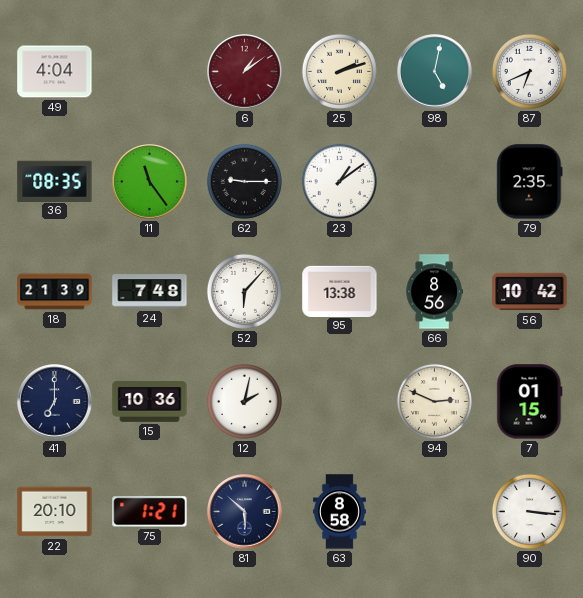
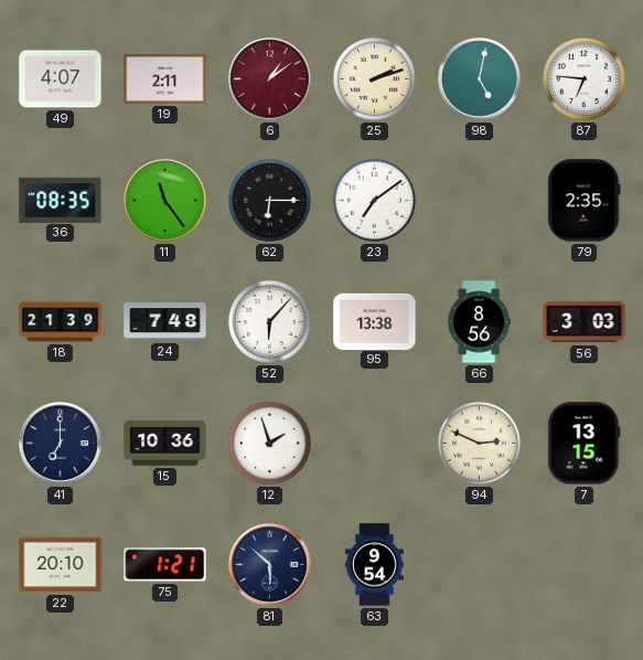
49: 4:04 -> 4:07
19: none -> 2:11
87: 6:41 -> 6:46
62: 9:15 -> 6:15
23: 1:09 -> 7:09
56: 10:42 -> 3:03
12: 2:02 -> 1:57
7: 01:15 -> 13:15
63: 8:58 -> 9:54
90: 3:16 -> none
